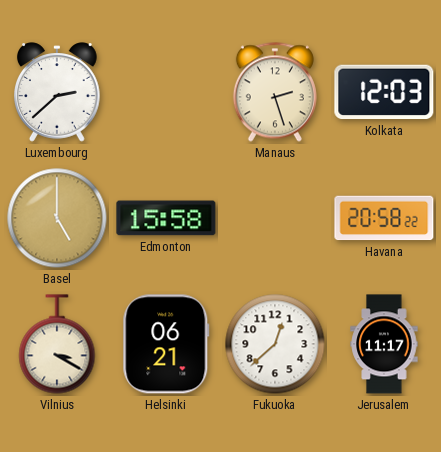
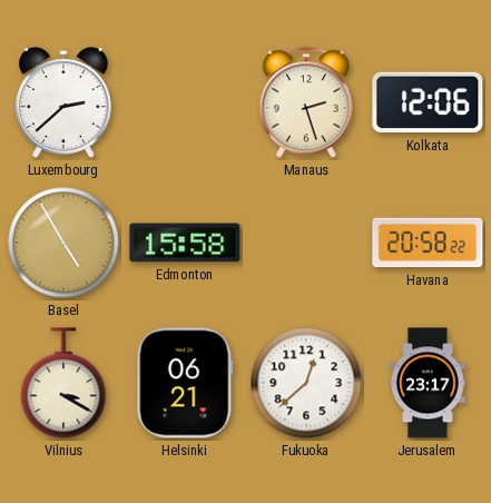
Kolkata: 12:03 -> 12:06
Basel: 5:00 -> 4:55
Jerusalem: 11:17 -> 23:17
